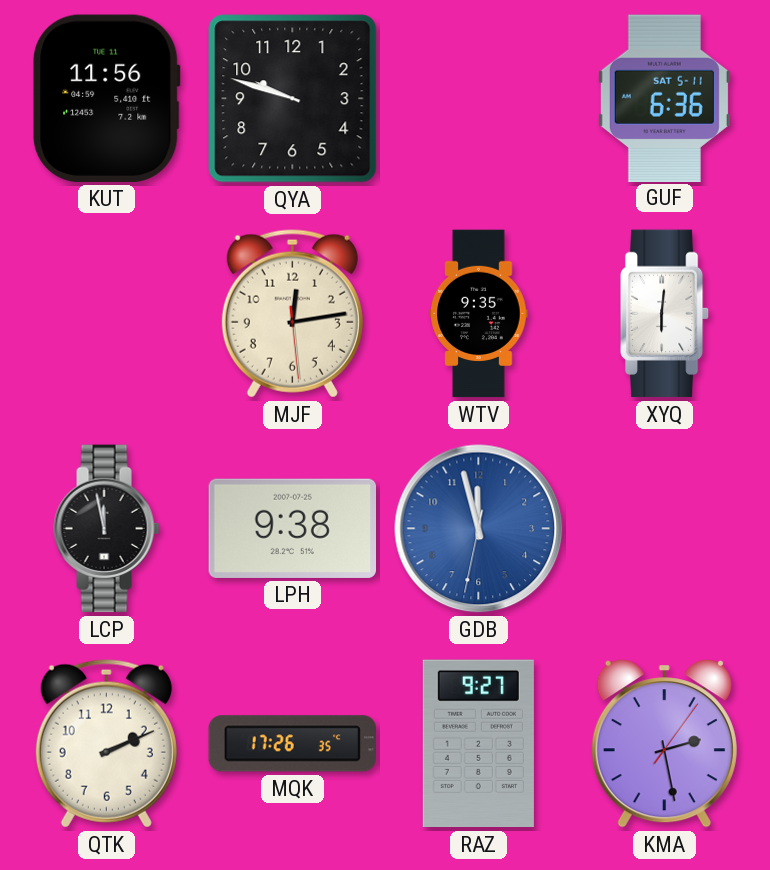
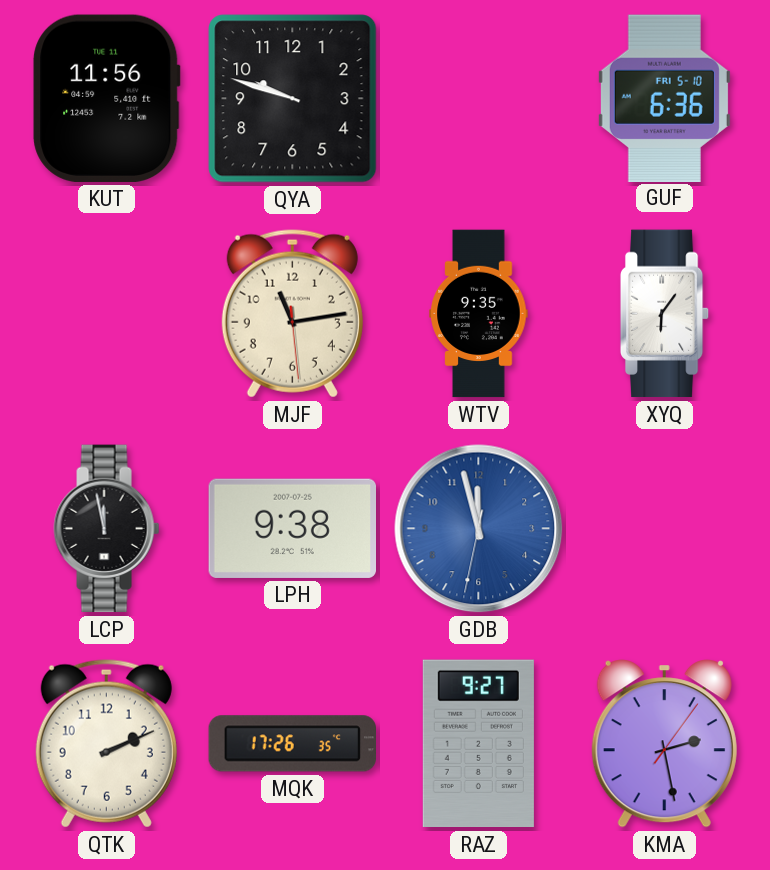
GUF date: SAT 5-11 -> FRI 5-10
MJF: 12:13 -> 11:13
XYQ: 6:01 -> 6:06
